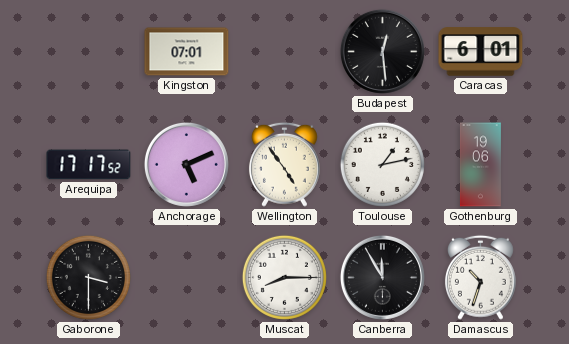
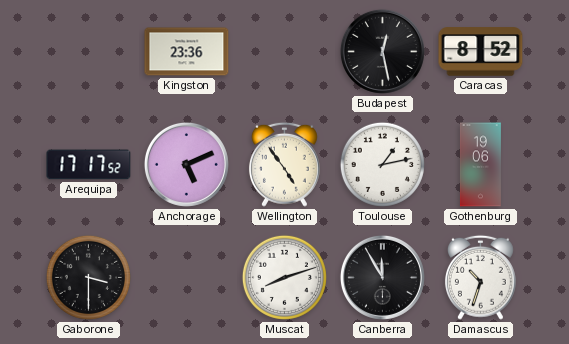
Kingston: 07:01 -> 23:36
Budapest: 12:29 -> 12:28
Caracas: 6:01 -> 8:52
Muscat: 8:15 -> 8:12
